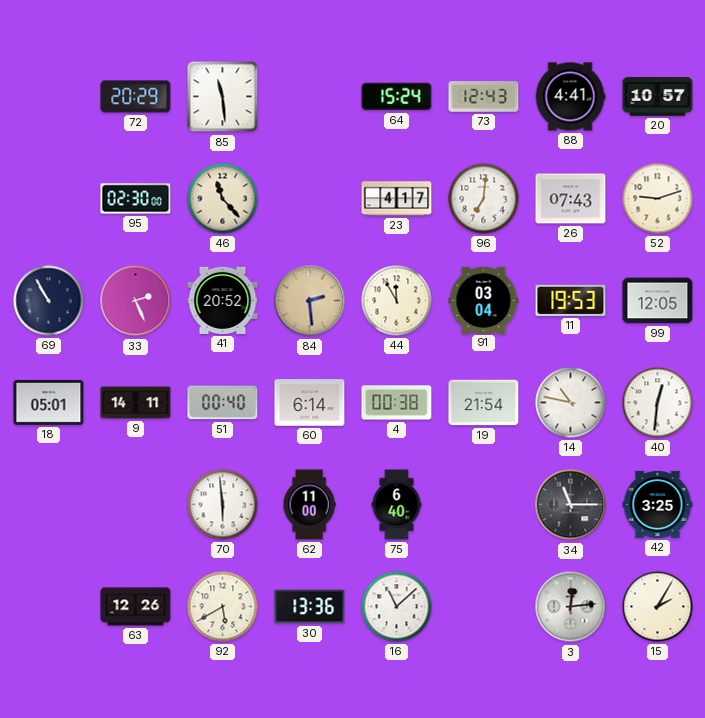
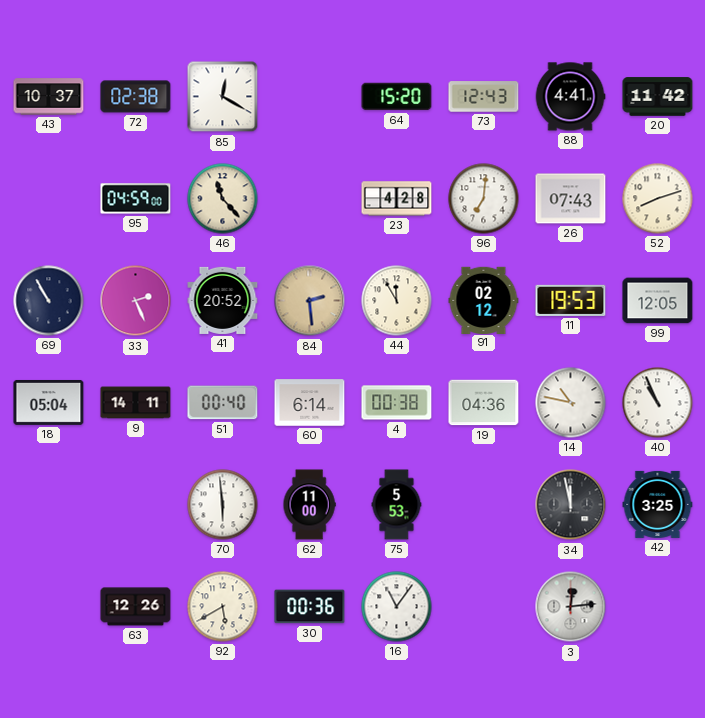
43: none -> 10:37
72: 20:29 -> 02:38
85: 11:29 -> 12:20
64: 15:24 -> 15:20
20: 10:57 -> 11:42
95: 02:30 -> 04:59
23: 4:17 -> 4:28
52: 9:12 -> 8:12
91: 03:04 -> 02:12
18: 05:01 -> 05:04
19: 21:54 -> 04:36
40: 12:31 -> 10:56
75: 6:40 -> 5:53
34: 11:15 -> 11:58
30: 13:36 -> 00:36
16: 11:08 -> 11:06
15: 2:05 -> none
